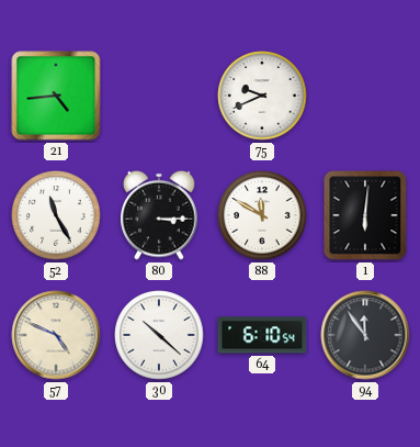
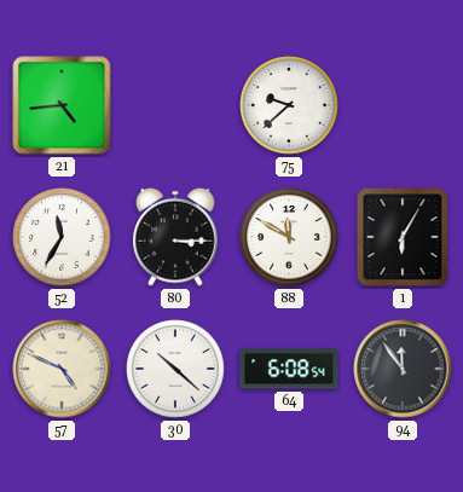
75: 9:41 -> 9:38
52: 11:25 -> 11:35
1: 6:01 -> 6:05
64: 6:10 -> 6:08
